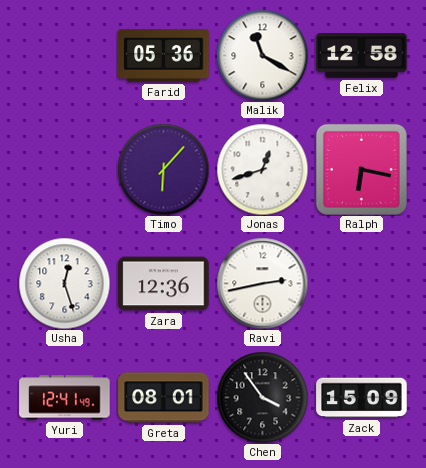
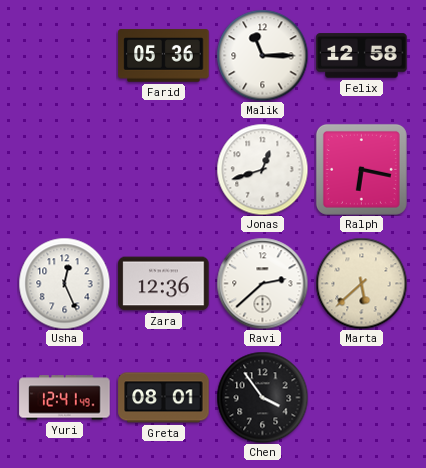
Malik: 11:20 -> 11:15
Timo: 6:07 -> none
Usha: 12:27 -> 12:26
Ravi: 2:43 -> 2:38
Marta: none -> 5:38
Zack: 15:09 -> none
